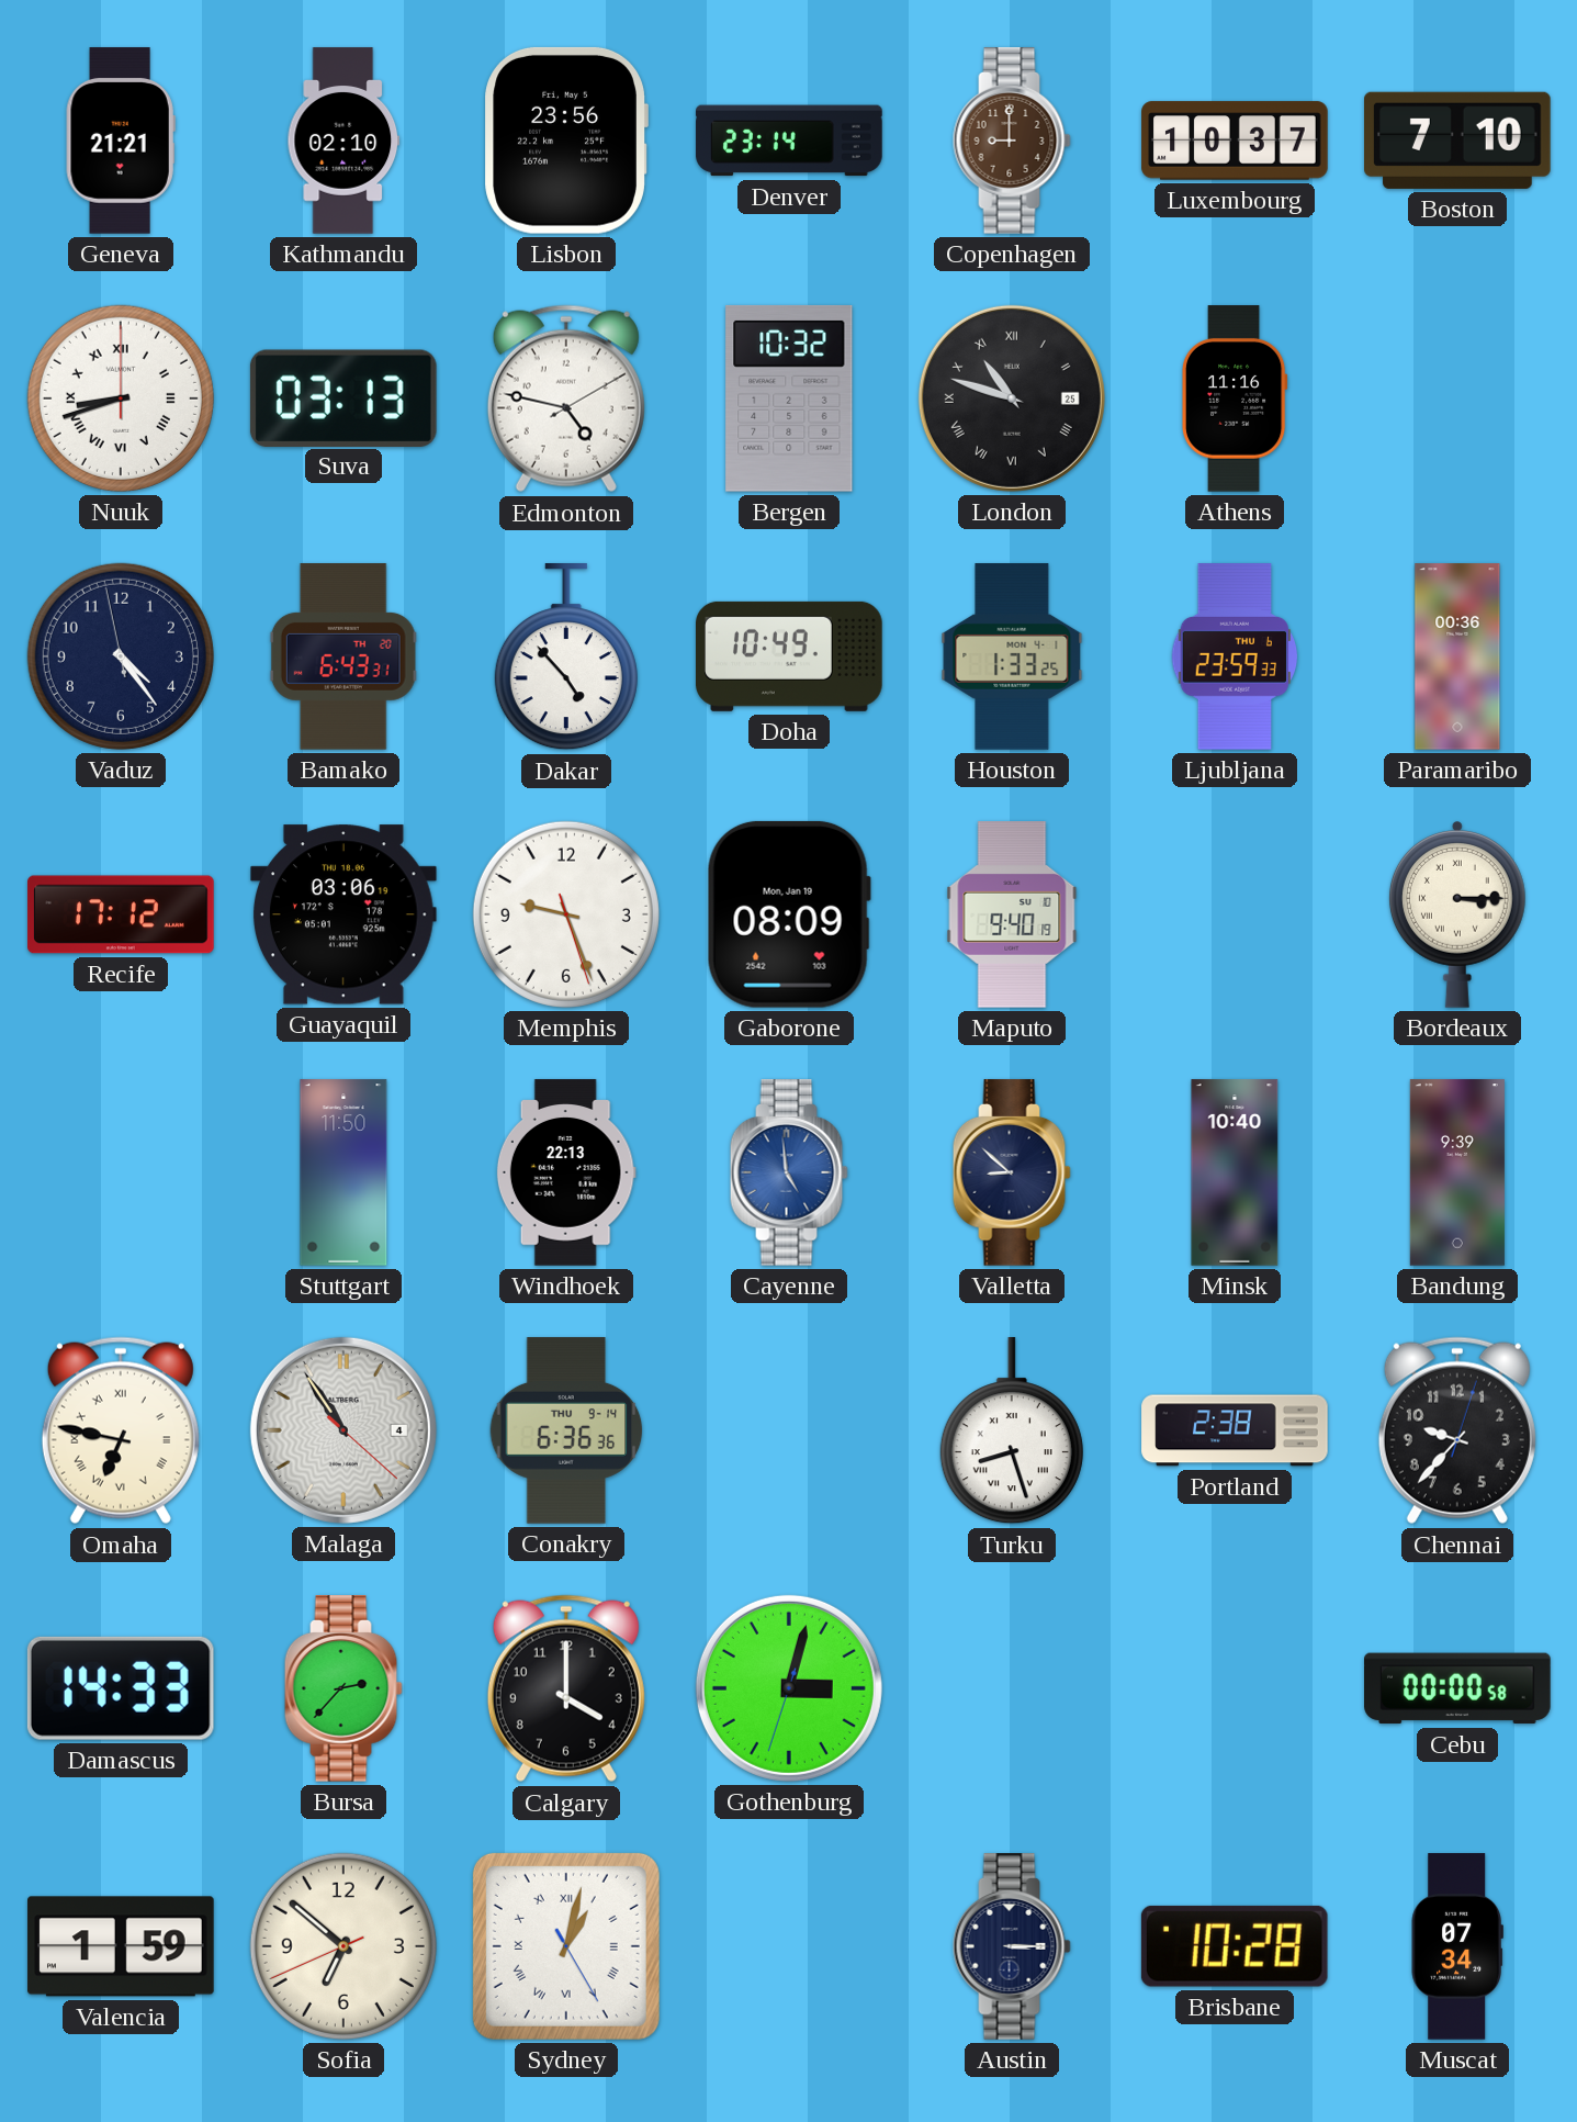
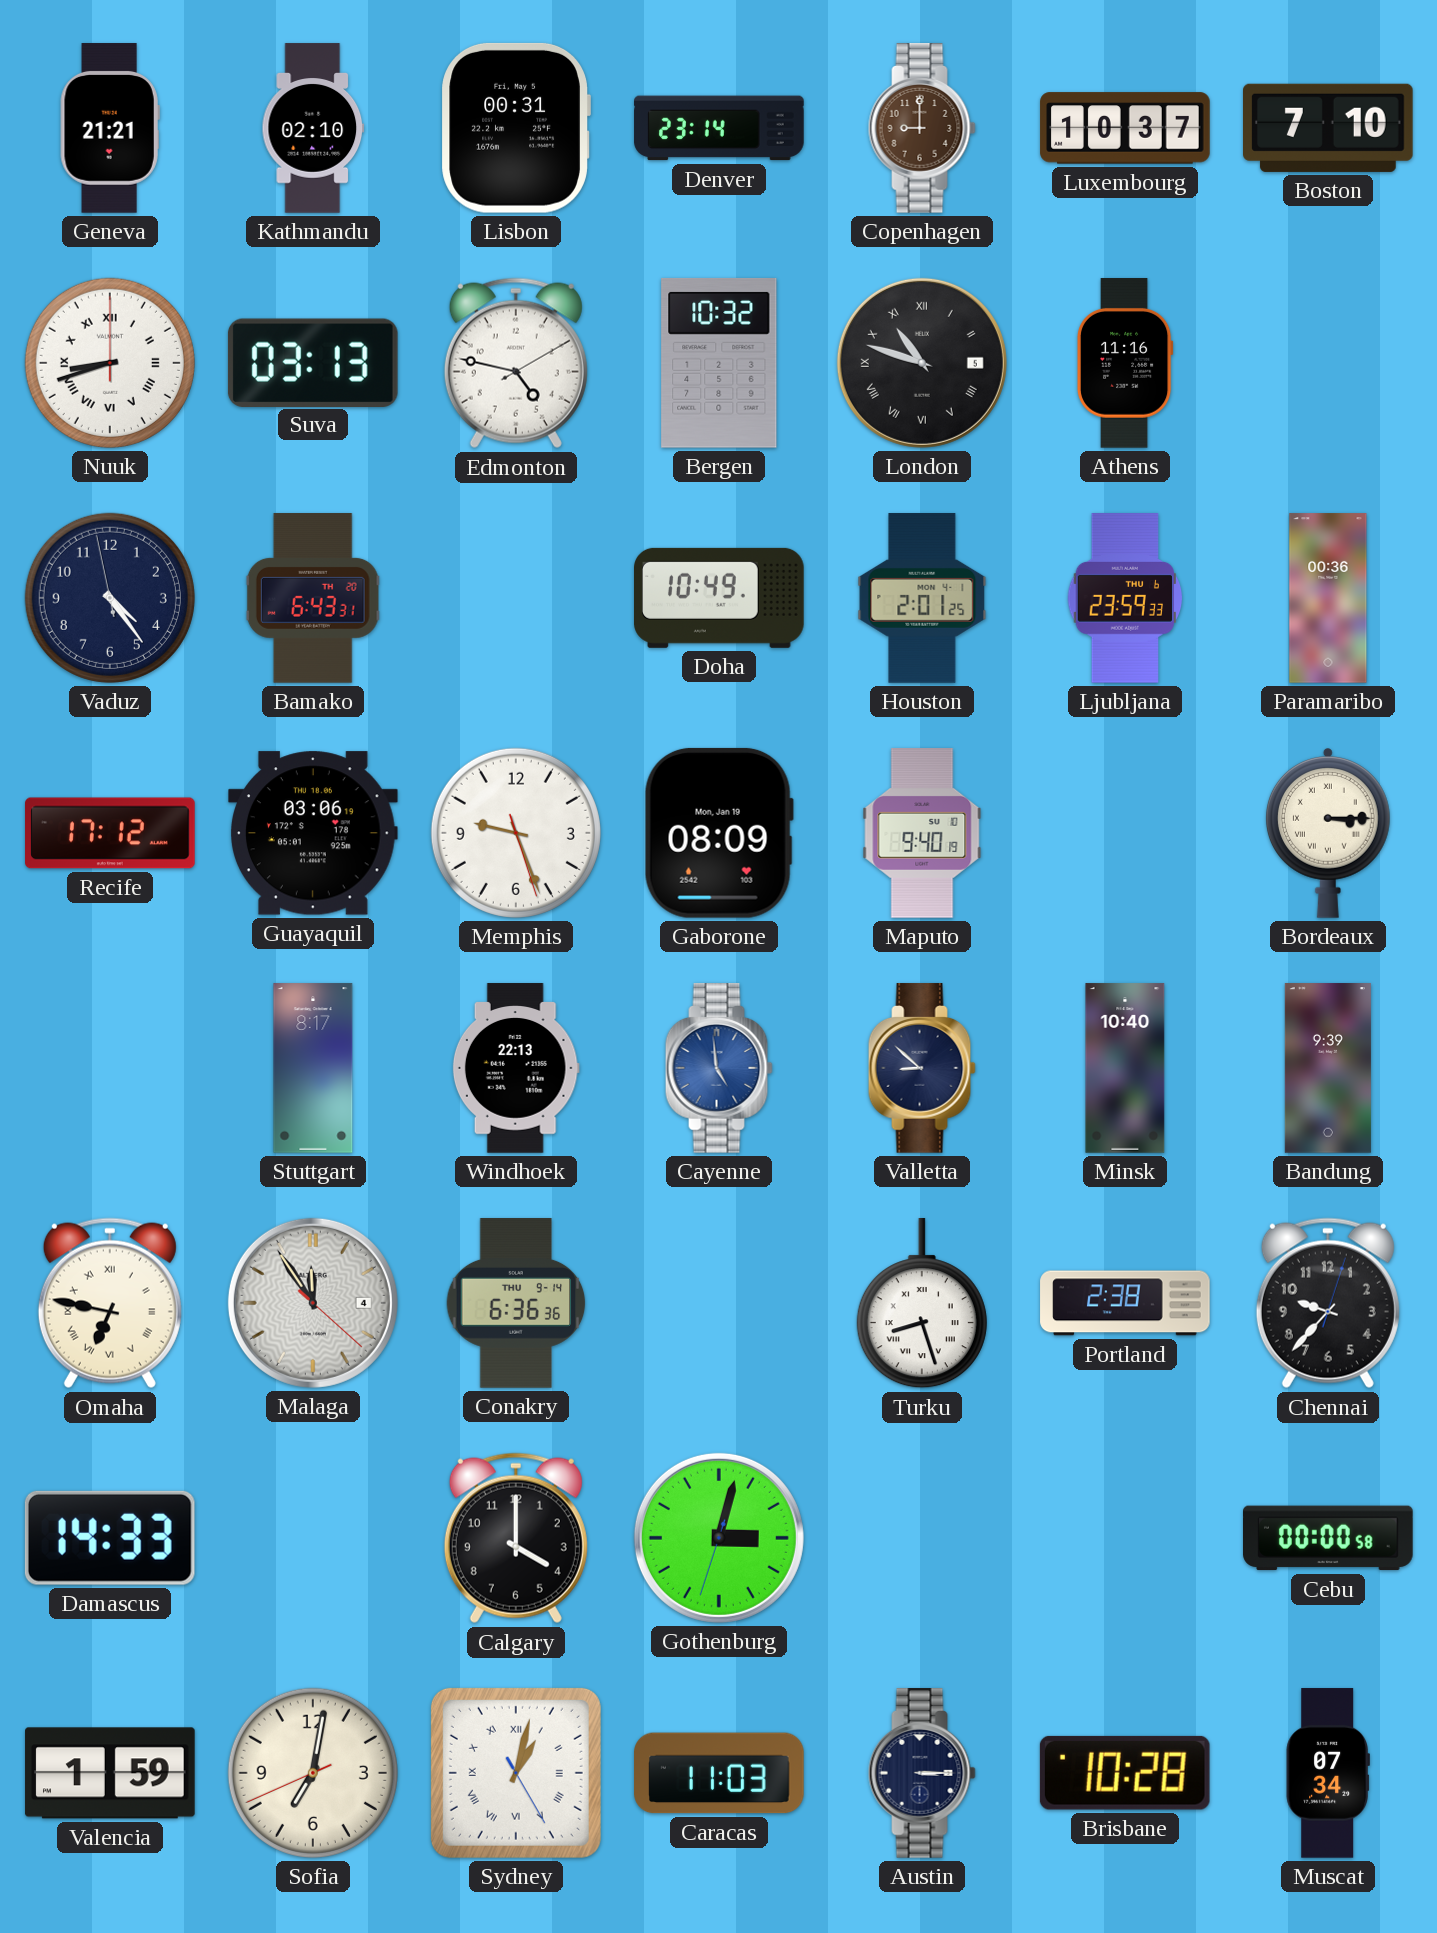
Lisbon: 23:56 -> 00:31
London date: 25 -> 5
Dakar: 4:53 -> none
Houston: 1:33 -> 2:01
Stuttgart: 11:50 -> 8:17
Malaga: 10:54 -> 11:54
Bursa: 2:37 -> none
Sofia: 6:51 -> 7:01
Caracas: none -> 11:03
